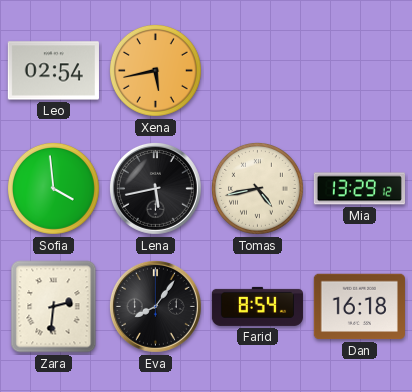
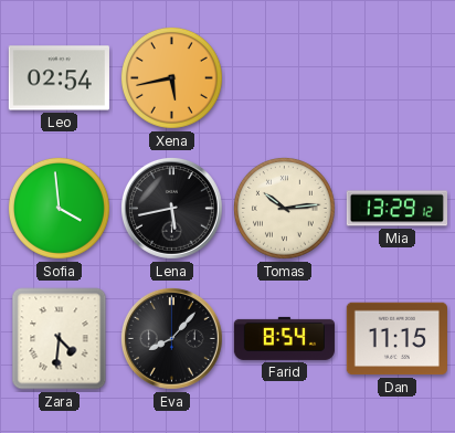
Tomas: 4:43 -> 10:14
Zara: 2:31 -> 4:31
Eva: 8:06 -> 8:07
Dan: 16:18 -> 11:15
